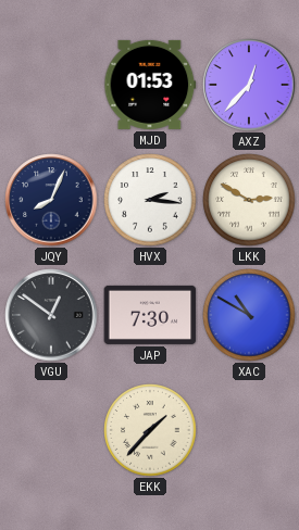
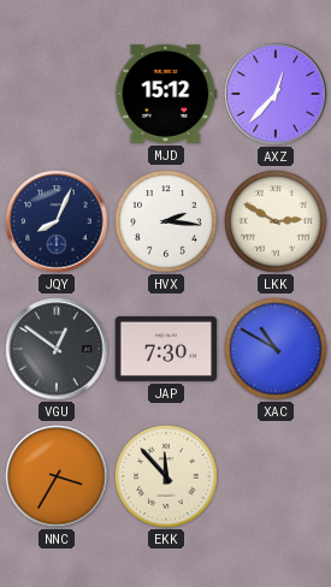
MJD: 01:53 -> 15:12
NNC: none -> 3:35
EKK: 1:37 -> 11:53
